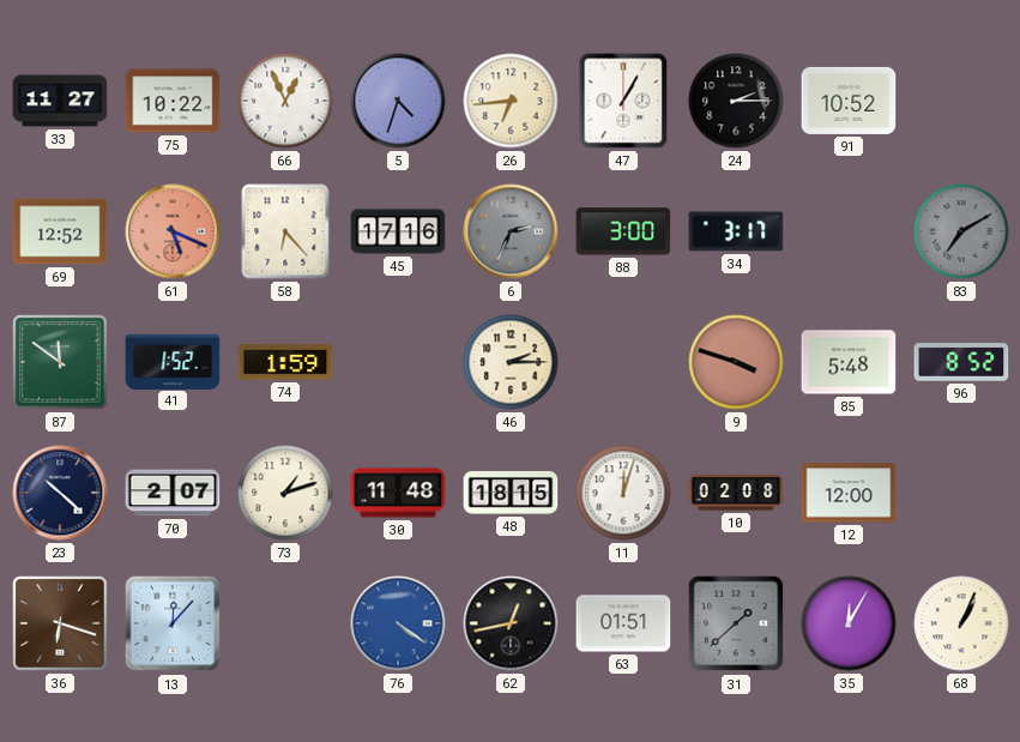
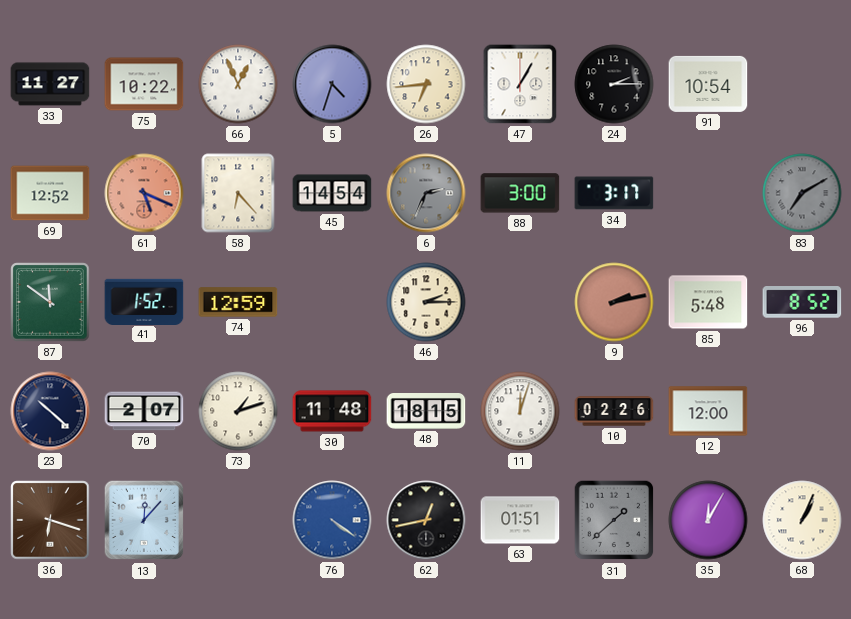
91: 10:52 -> 10:54
45: 17:16 -> 14:54
74: 1:59 -> 12:59
9: 3:48 -> 2:13
10: 02:08 -> 02:26
